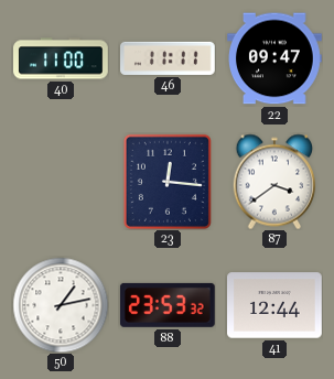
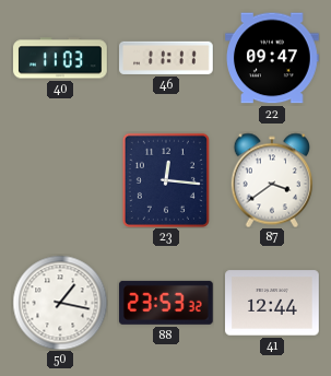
40: 11:00 -> 11:03
50: 1:13 -> 1:17
